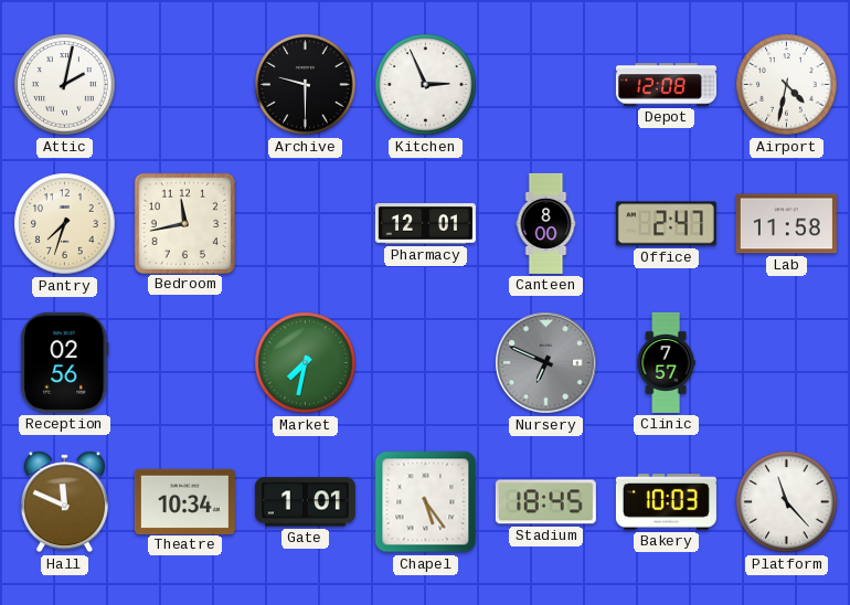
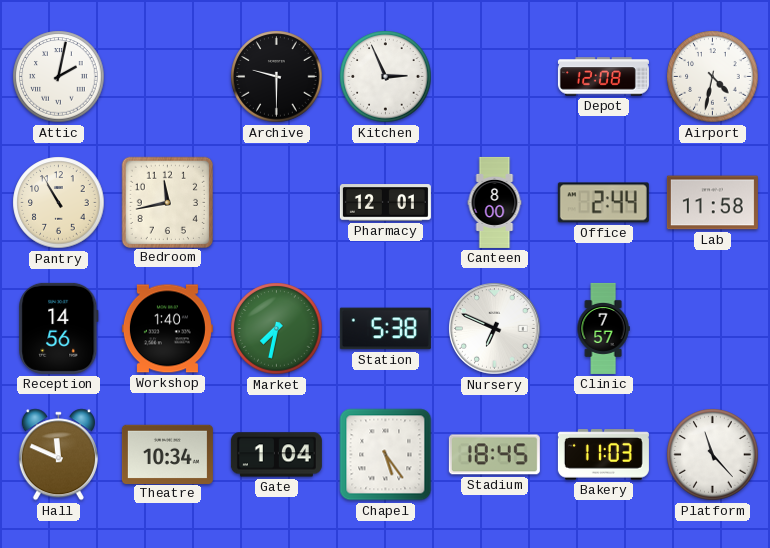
Pantry: 7:33 -> 10:55
Office: 2:47 -> 2:44
Reception: 02:56 -> 14:56
Workshop: none -> 1:40
Station: none -> 5:38
Nursery dial: grey -> white
Gate: 1:01 -> 1:04
Bakery: 10:03 -> 11:03
